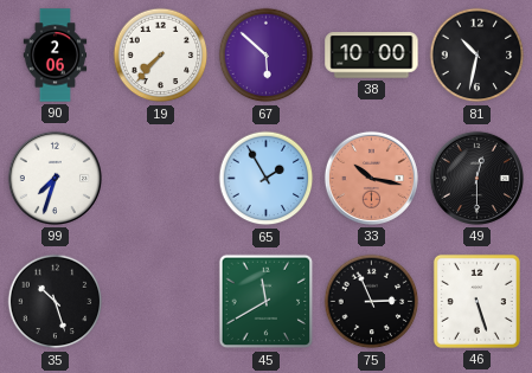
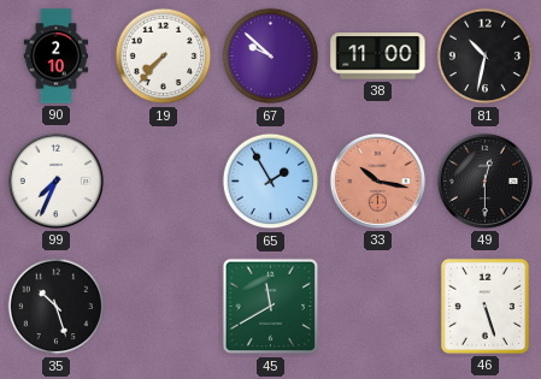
90: 2:06 -> 2:10
67: 5:52 -> 9:52
38: 10:00 -> 11:00
99: 7:33 -> 7:34
75: 2:56 -> none
